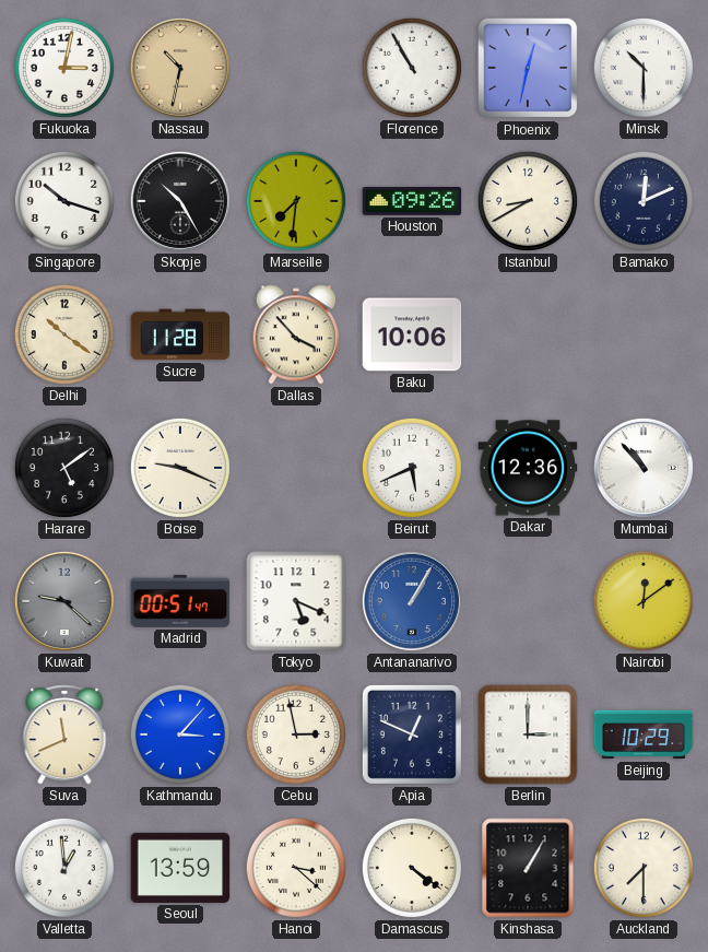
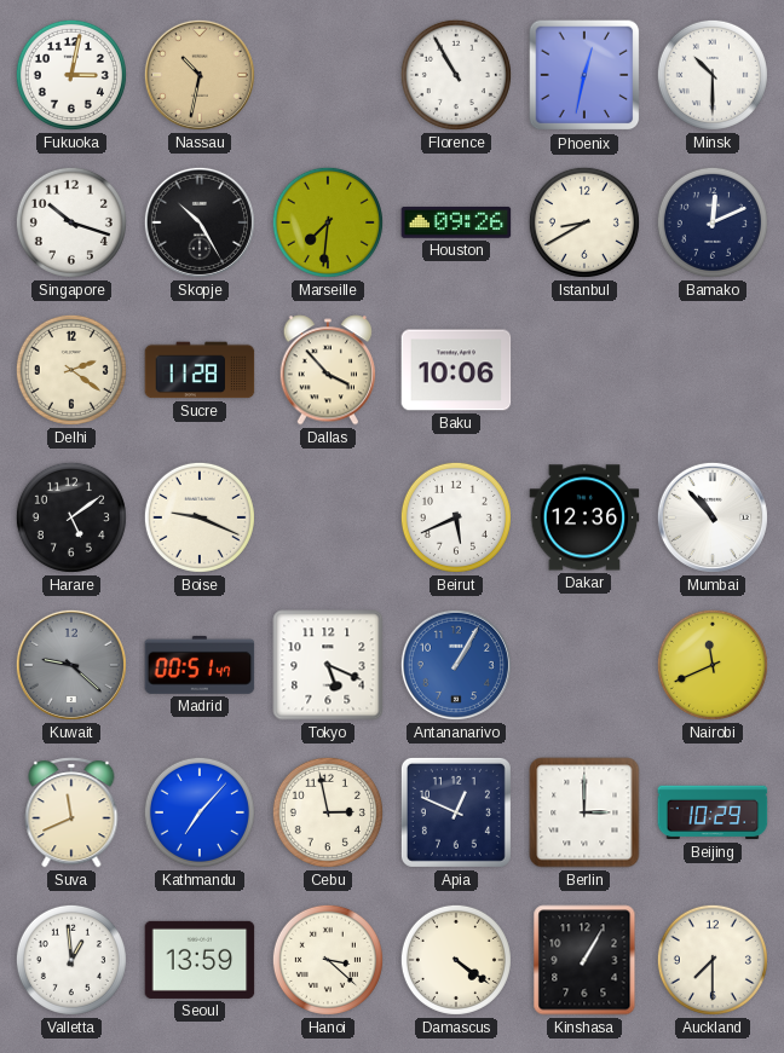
Delhi: 10:21 -> 2:21
Nairobi: 12:09 -> 11:41
Kathmandu: 3:07 -> 7:07
